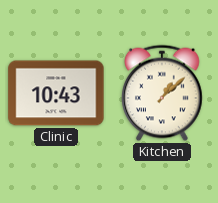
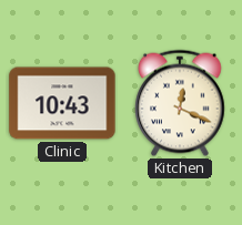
Kitchen: 1:08 -> 12:19
